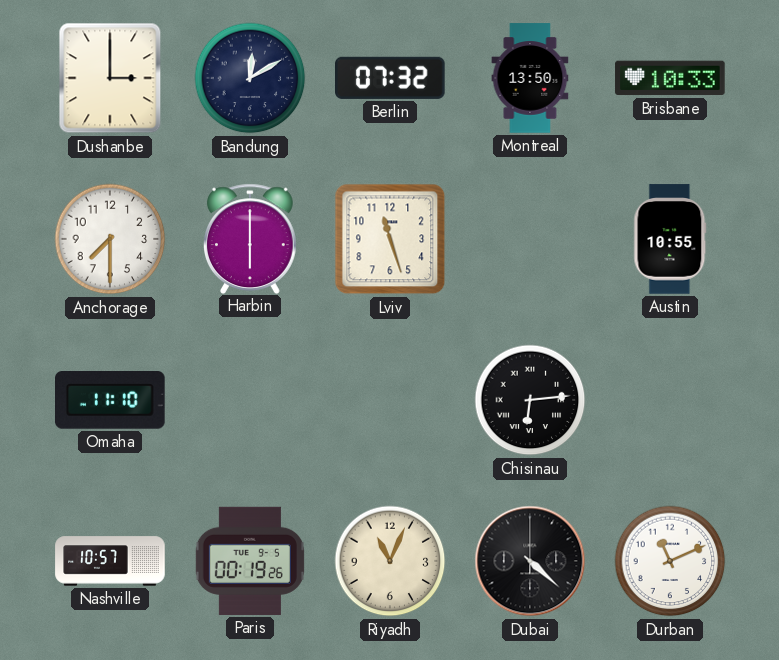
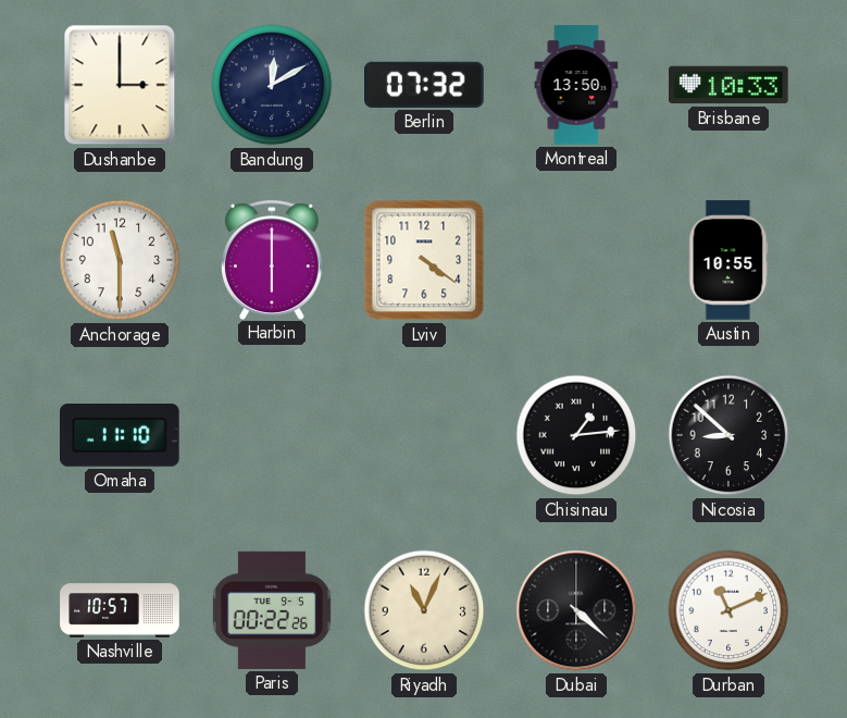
Anchorage: 7:30 -> 11:30
Lviv: 11:27 -> 4:21
Chisinau: 6:14 -> 1:14
Nicosia: none -> 8:52
Paris: 00:19 -> 00:22
